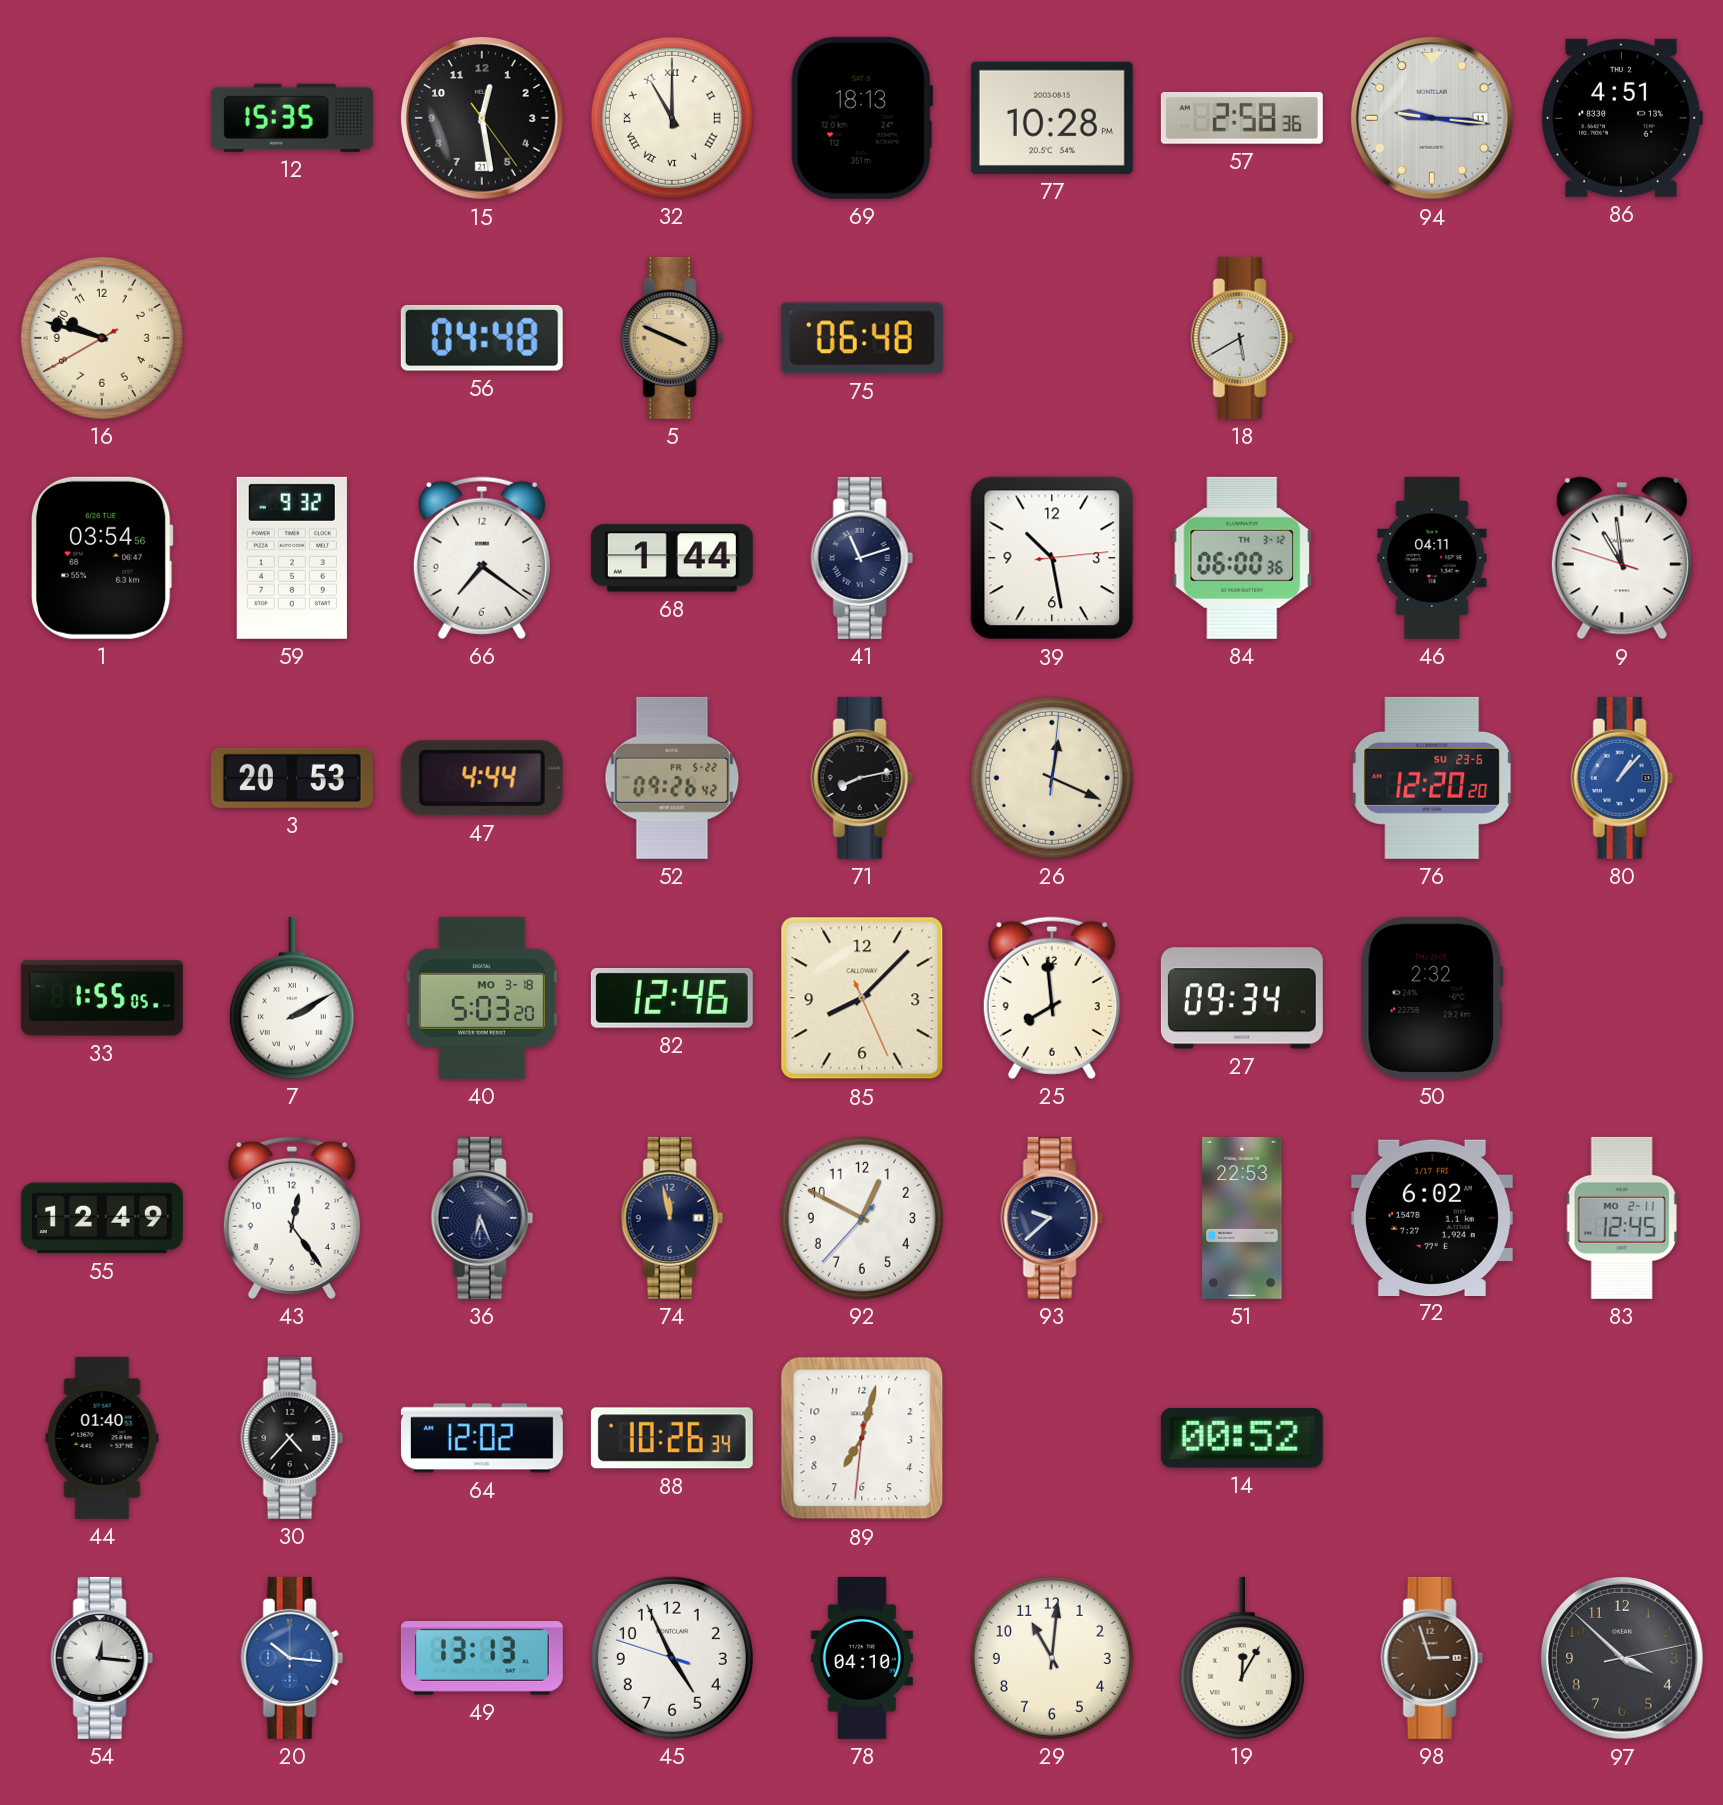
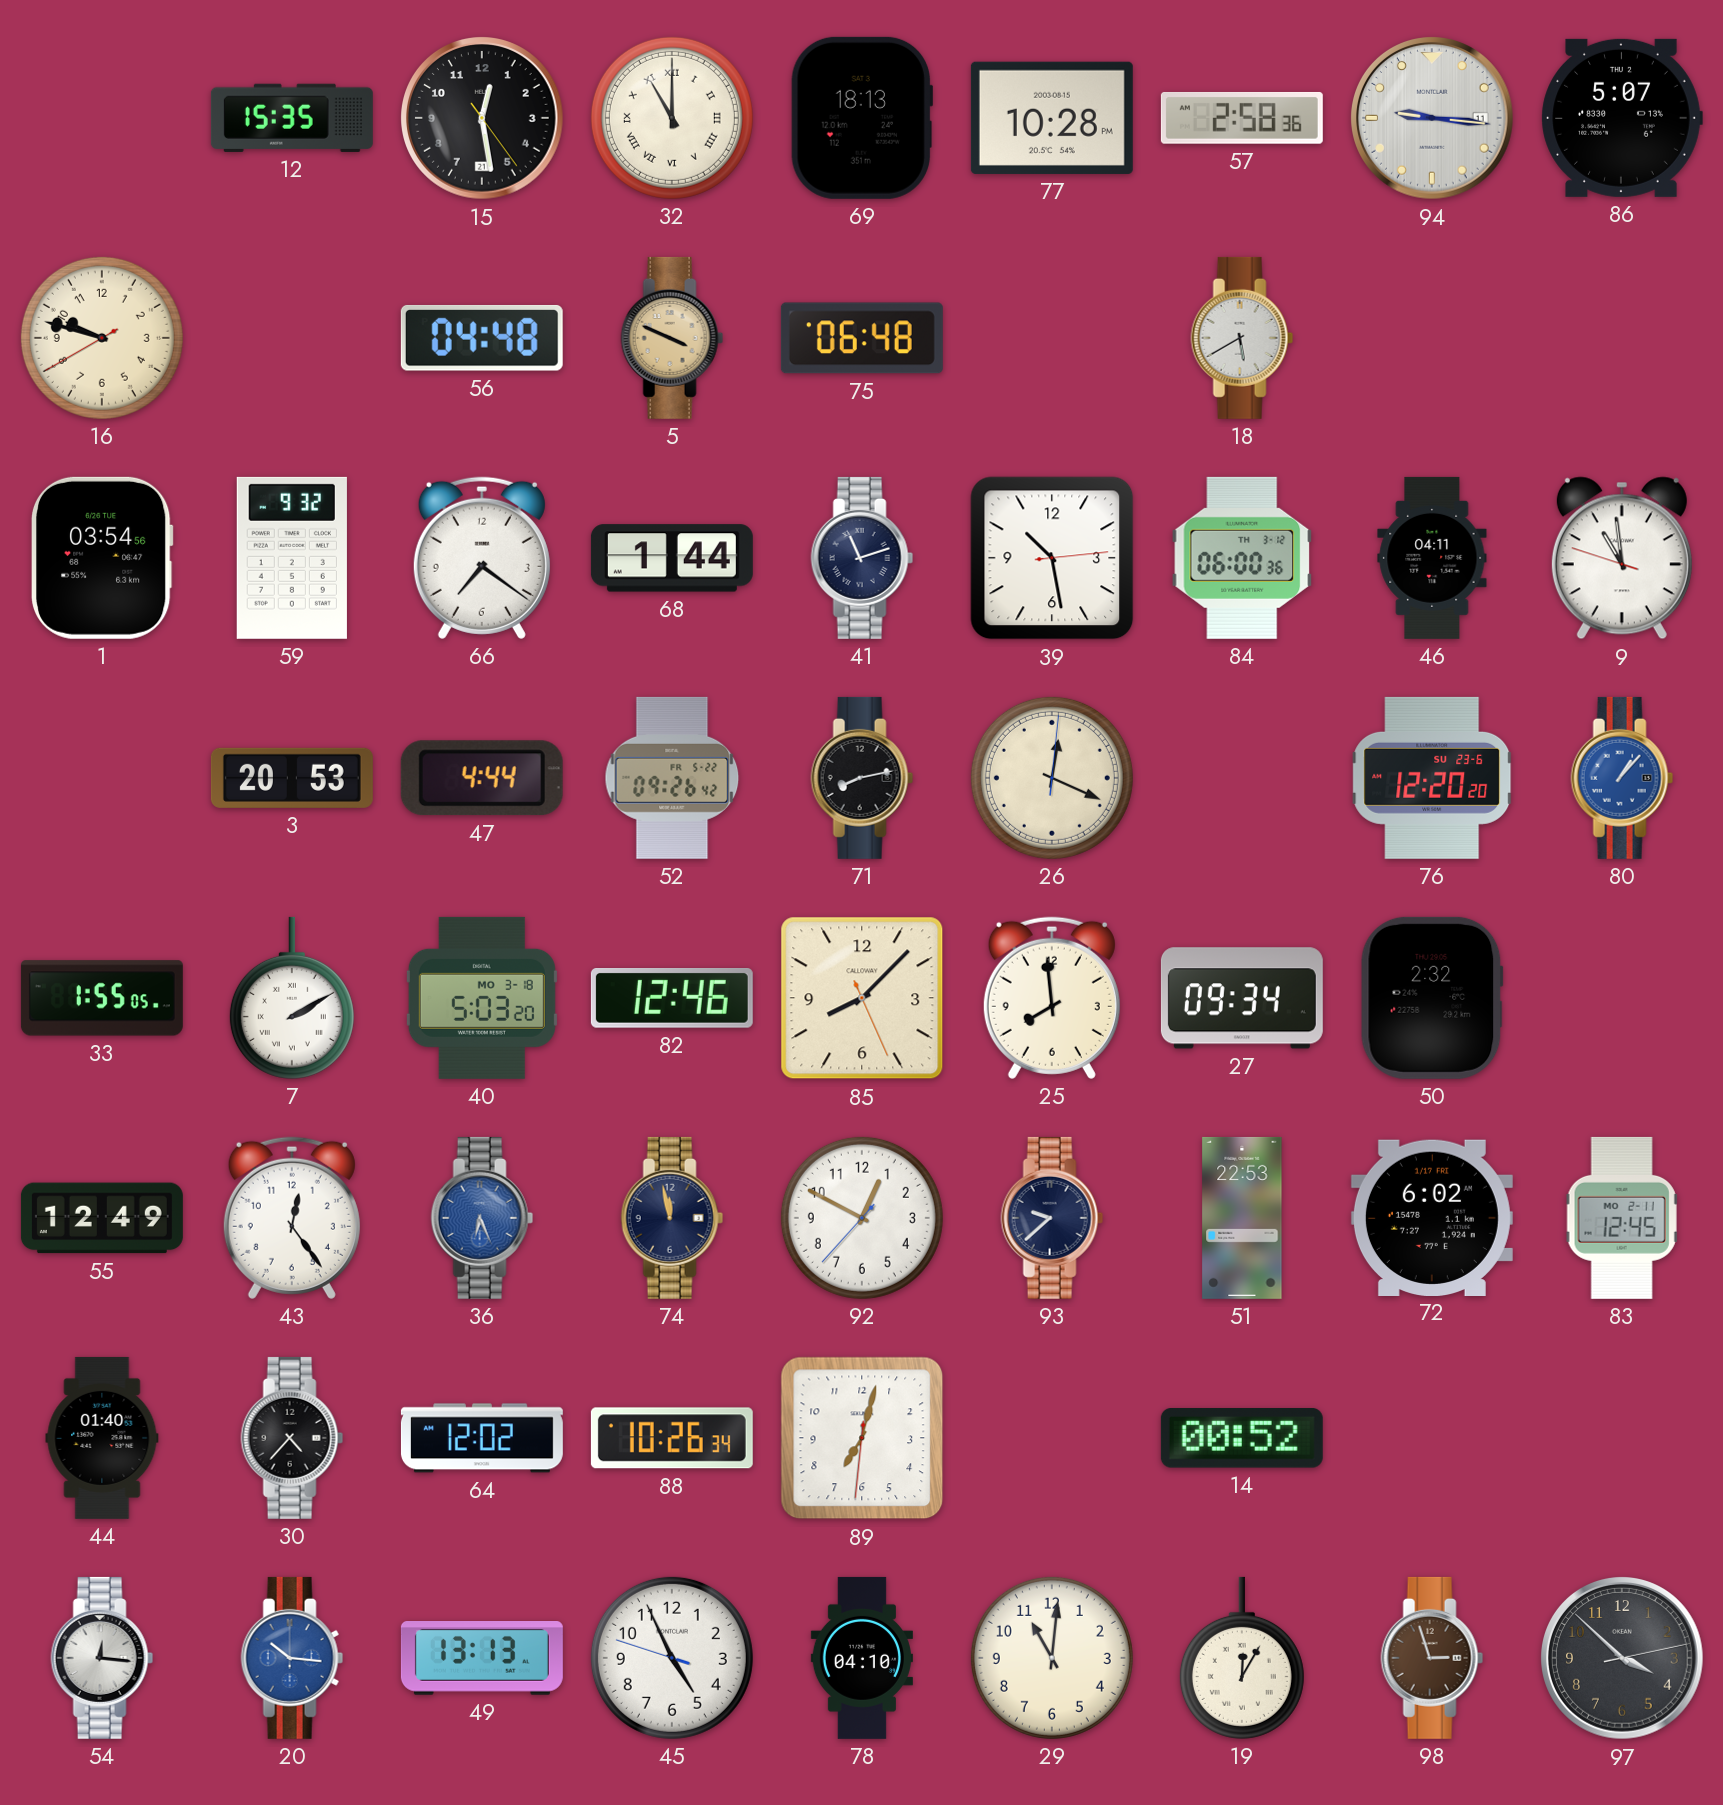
86: 4:51 -> 5:07
36 dial: navy -> blue
